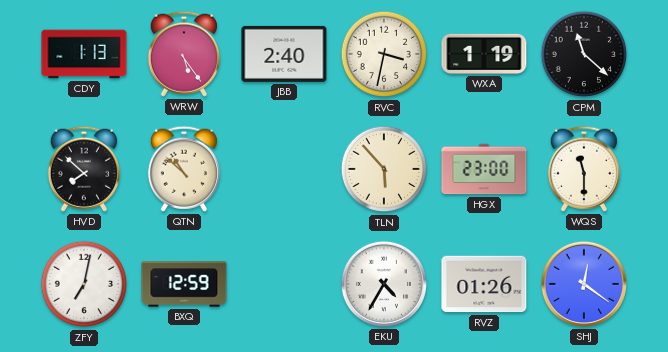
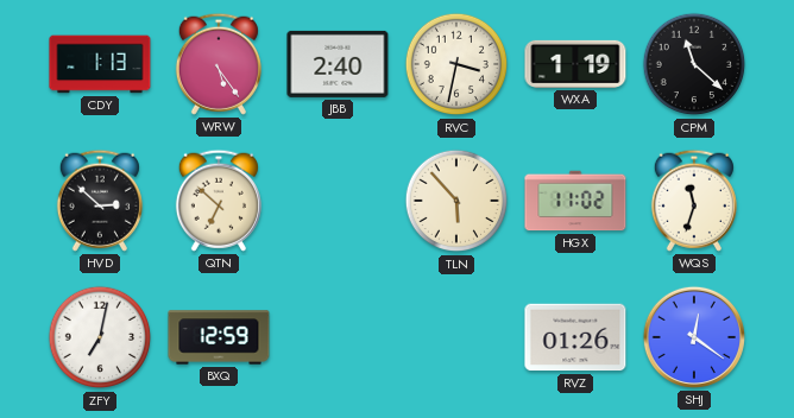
HVD: 7:52 -> 2:52
QTN: 10:52 -> 6:52
HGX: 23:00 -> 11:02
WQS: 11:30 -> 11:33
EKU: 4:35 -> none
